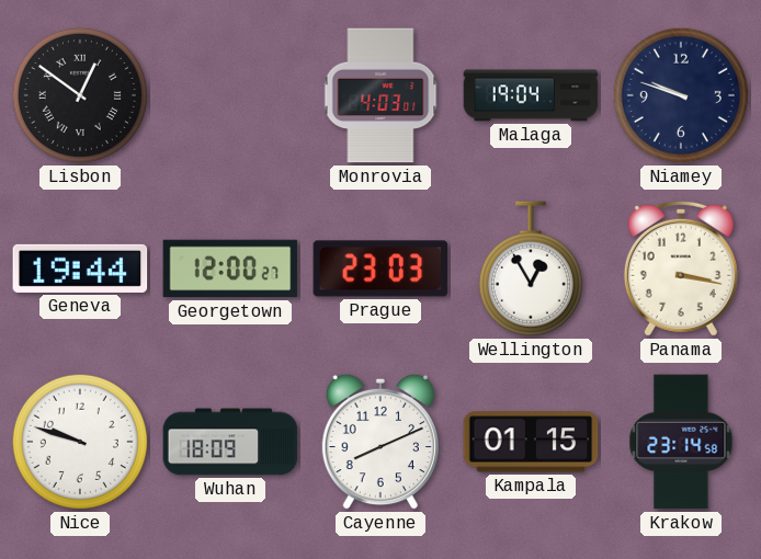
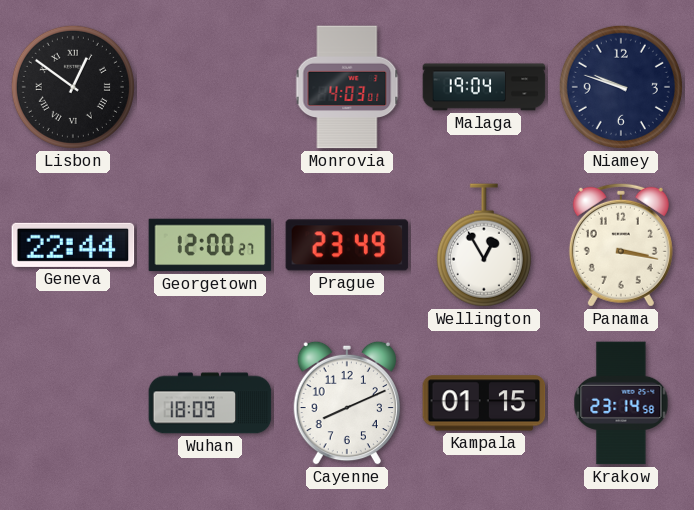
Geneva: 19:44 -> 22:44
Prague: 23:03 -> 23:49
Nice: 9:48 -> none
